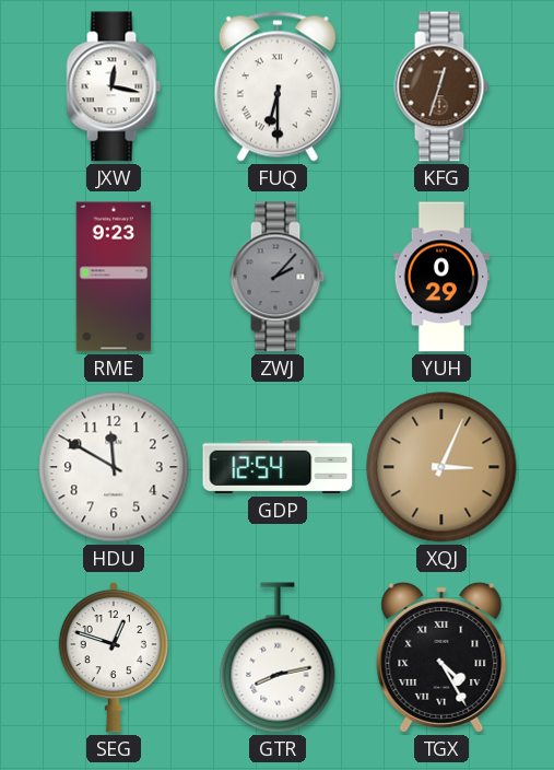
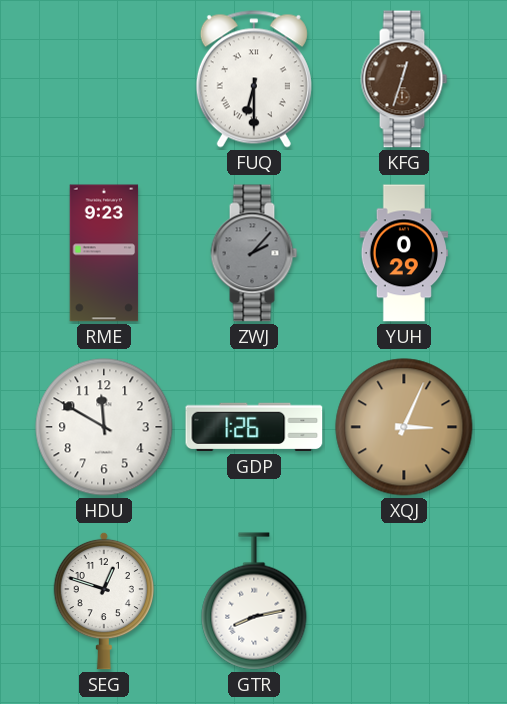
JXW: 12:17 -> none
GDP: 12:54 -> 1:26
TGX: 4:25 -> none
